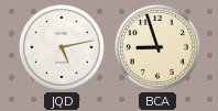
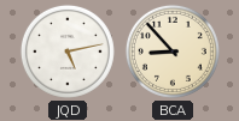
BCA: 8:57 -> 8:53
